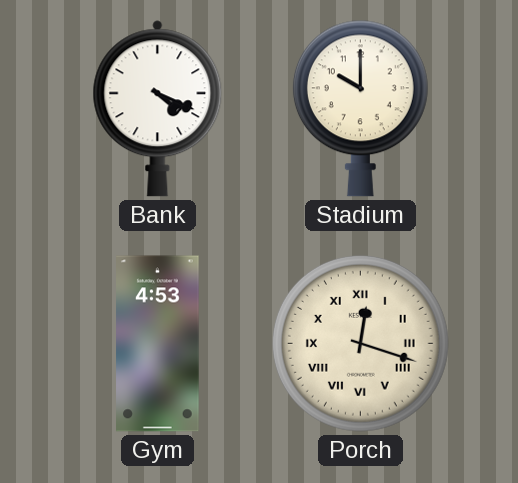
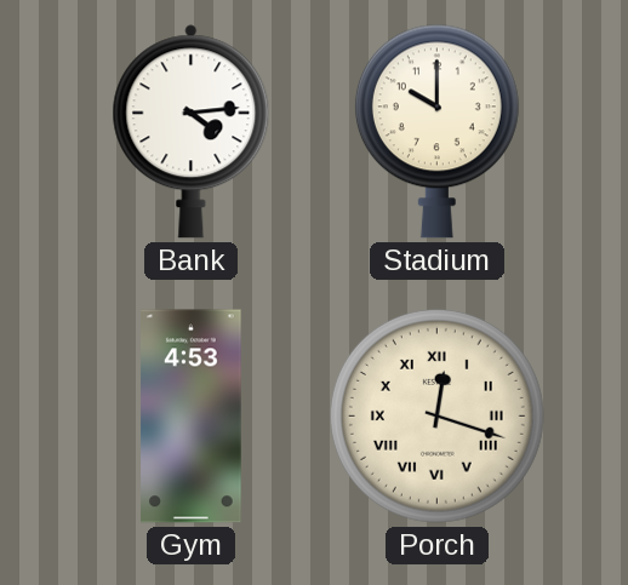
Bank: 4:19 -> 4:14
